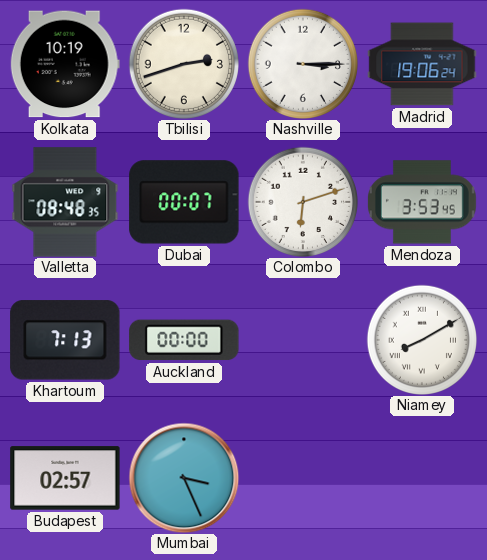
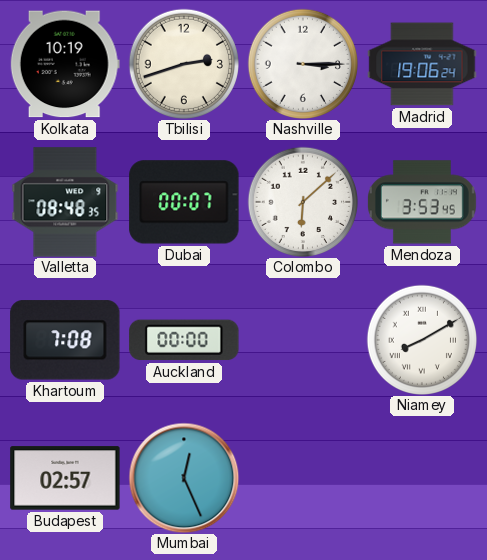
Colombo: 6:12 -> 6:08
Khartoum: 7:13 -> 7:08
Mumbai: 3:26 -> 12:26
